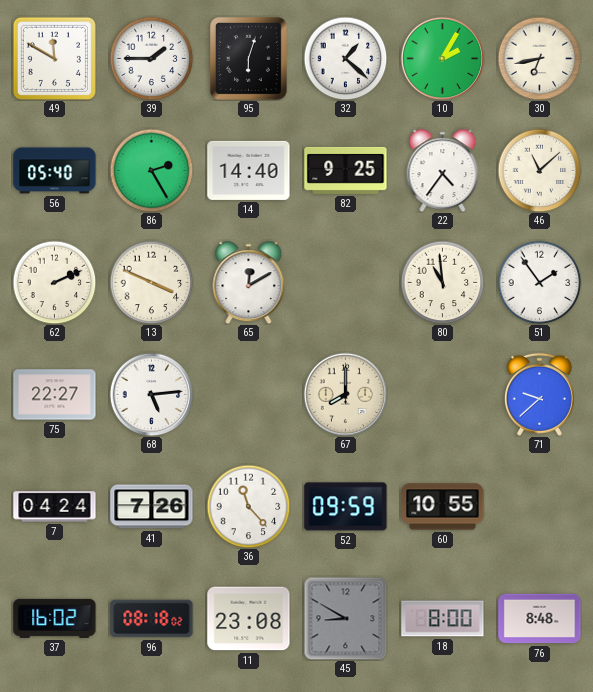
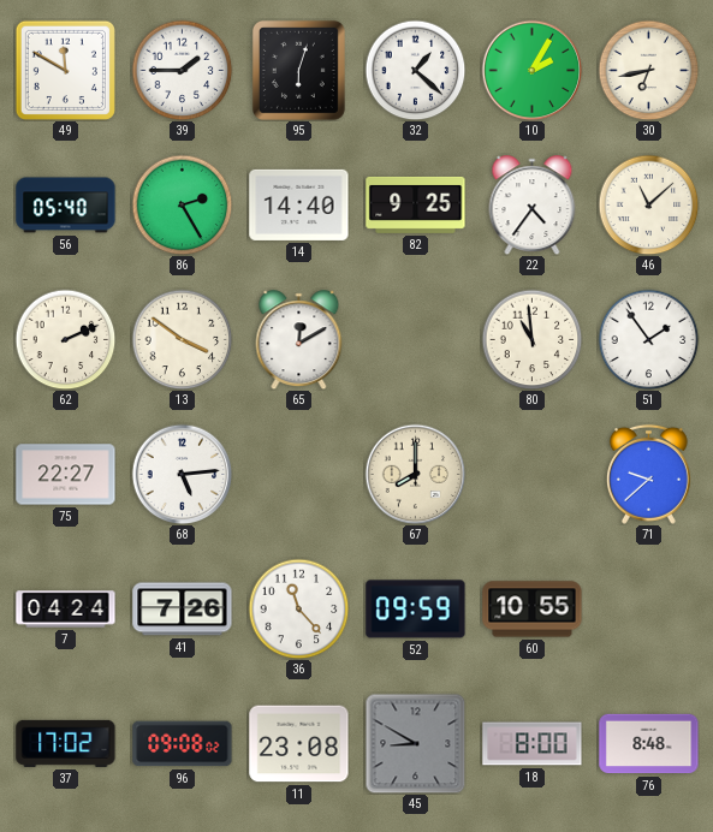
13: 3:49 -> 3:51
37: 16:02 -> 17:02
96: 08:18 -> 09:08
